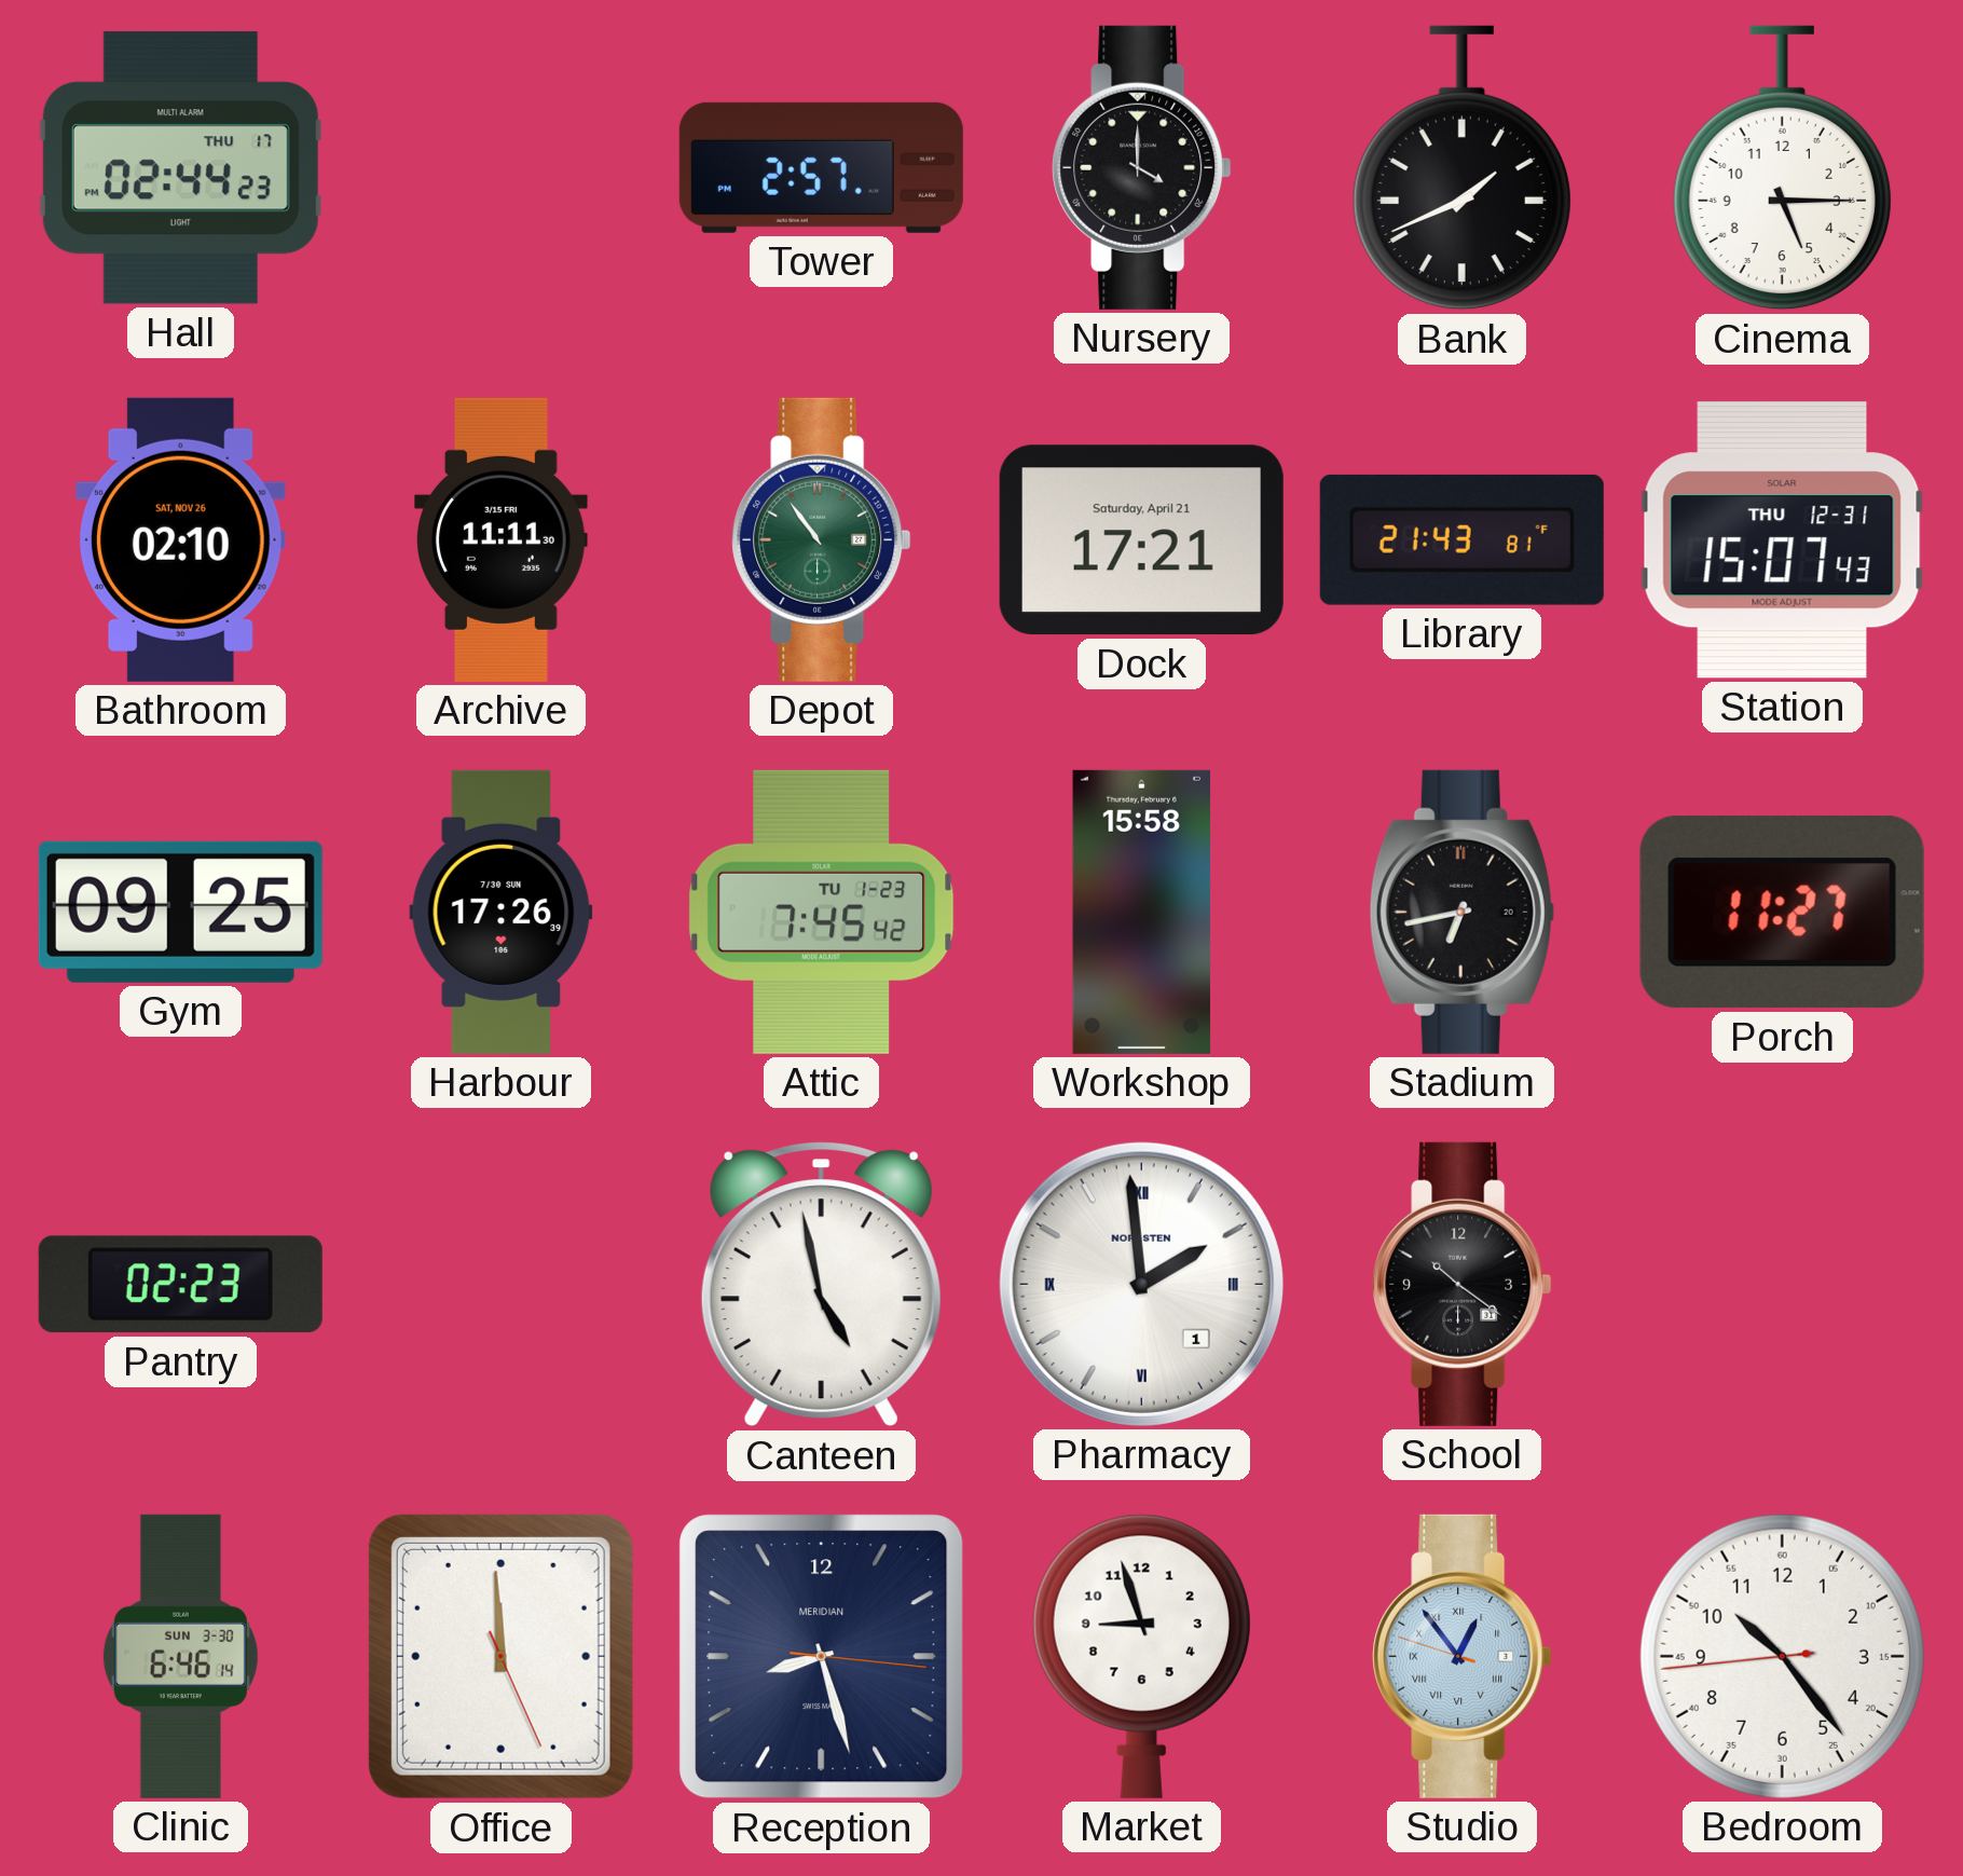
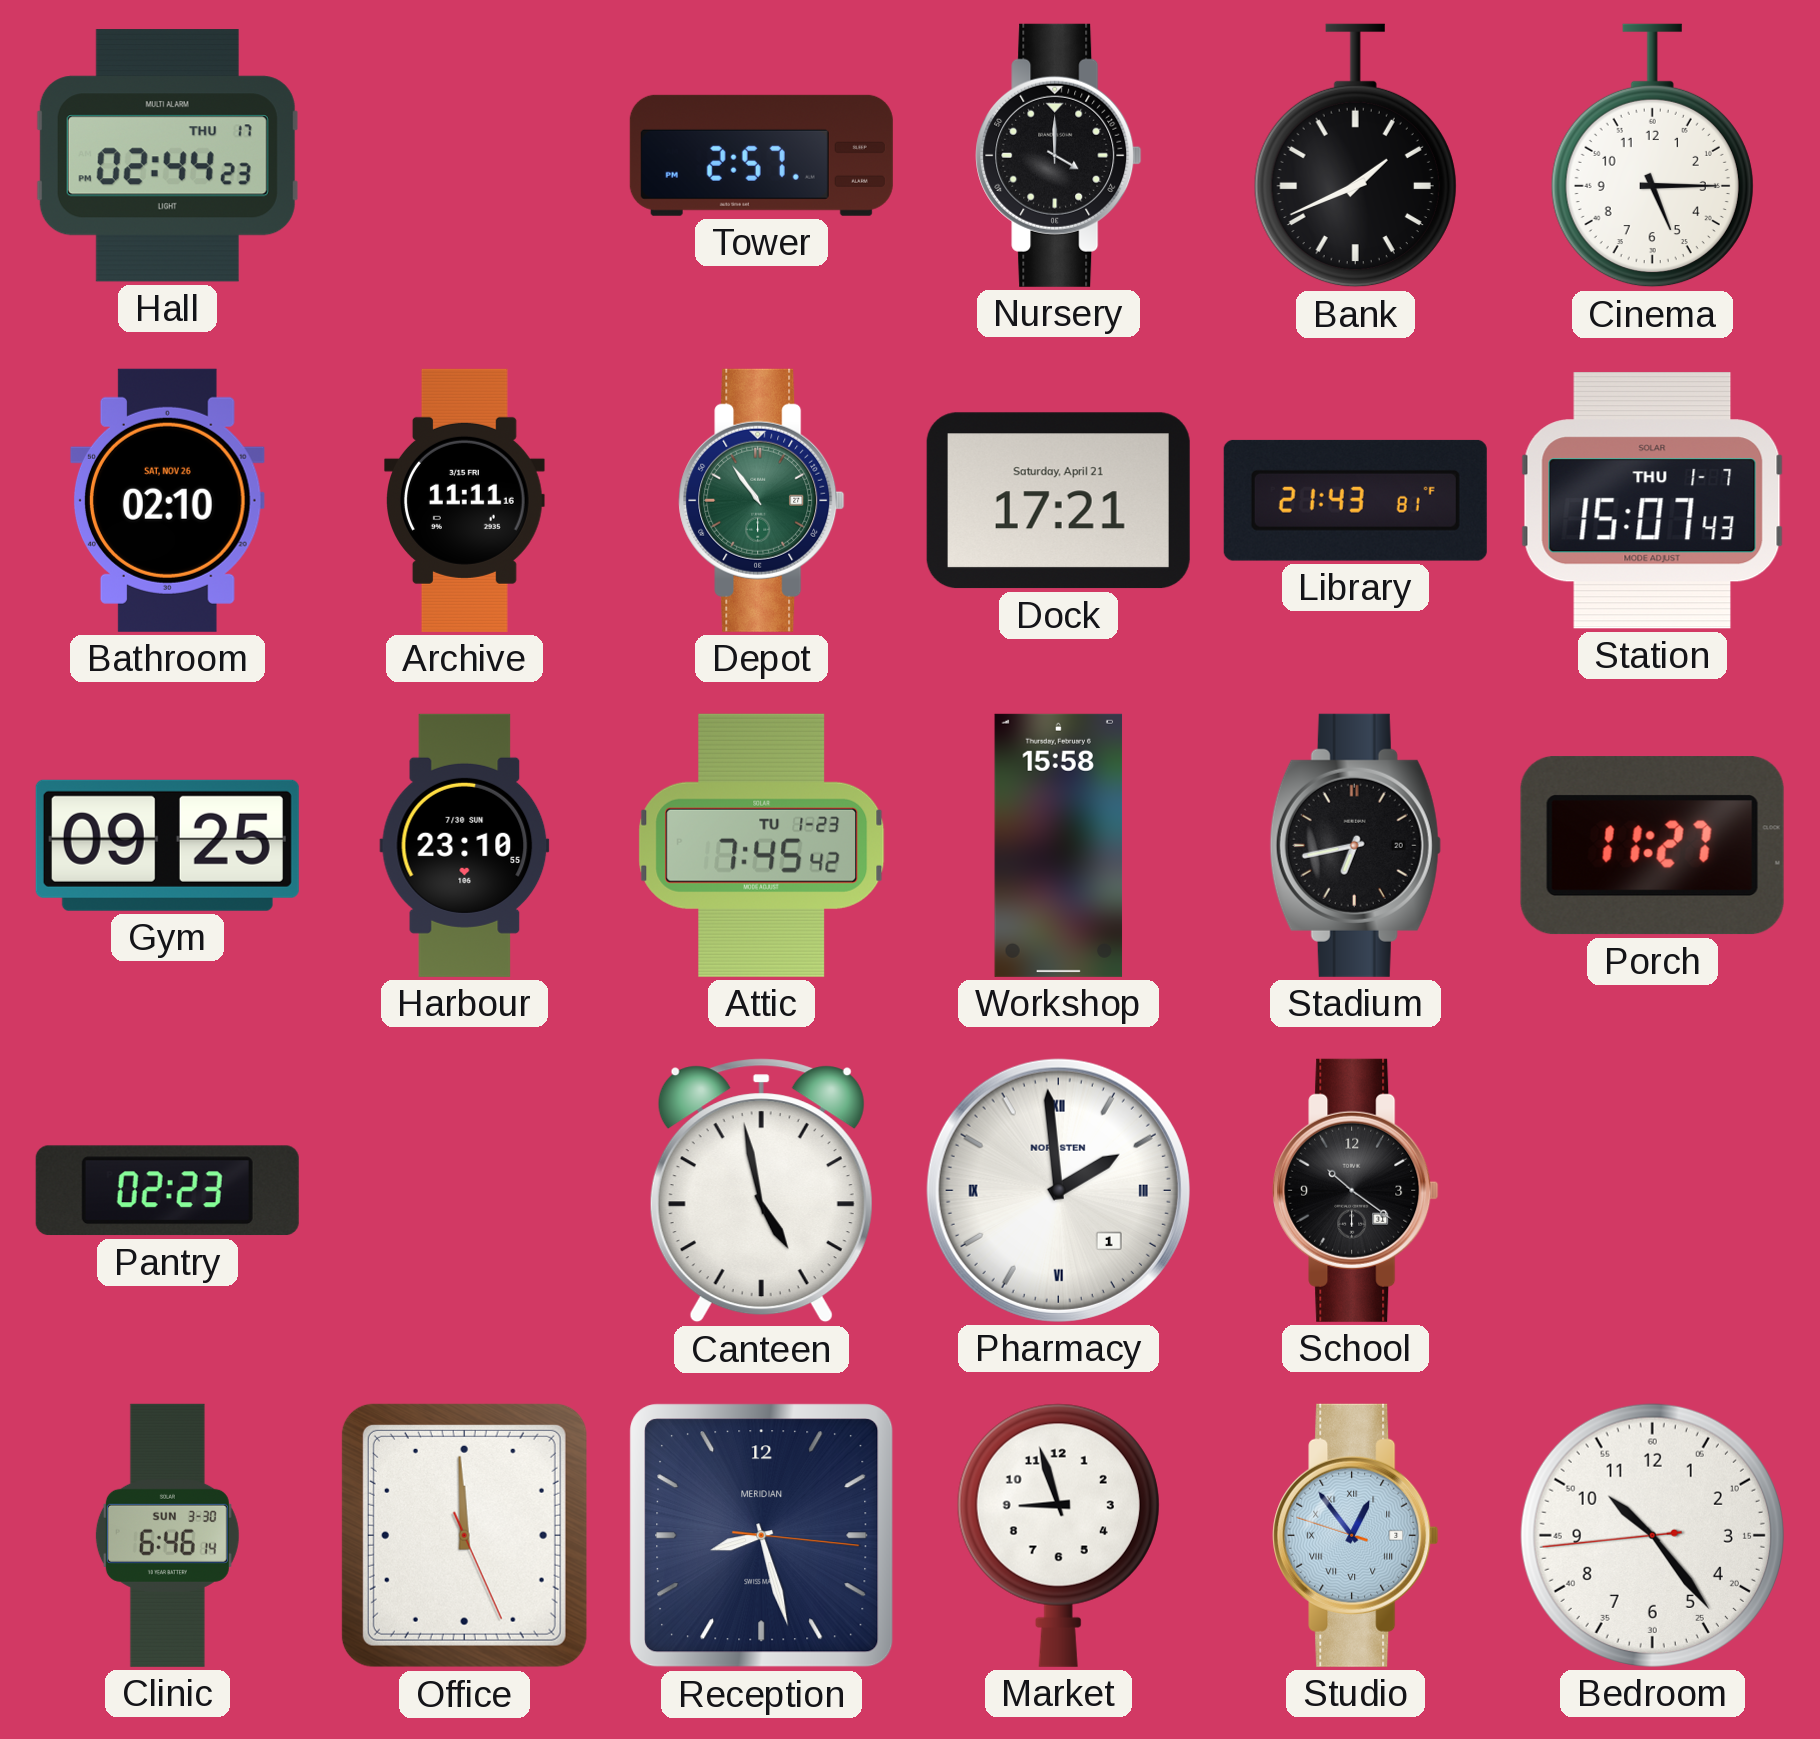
Archive: 11:11:30 -> 11:11:16
Station date: THU 12-31 -> THU 1-7
Harbour: 17:26 -> 23:10
